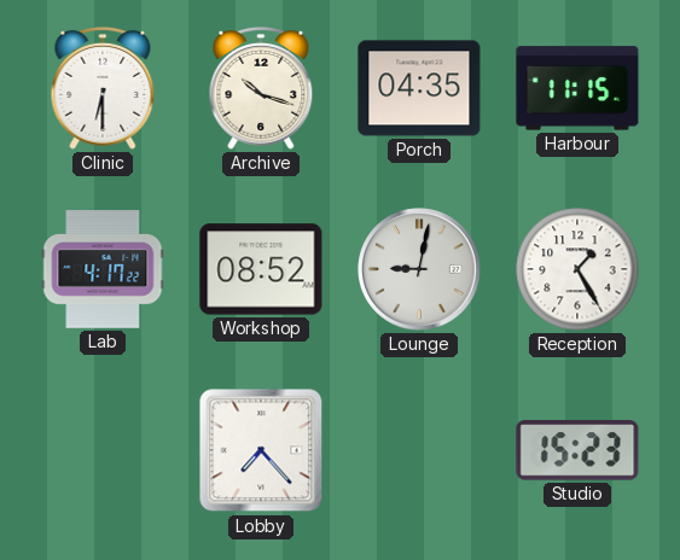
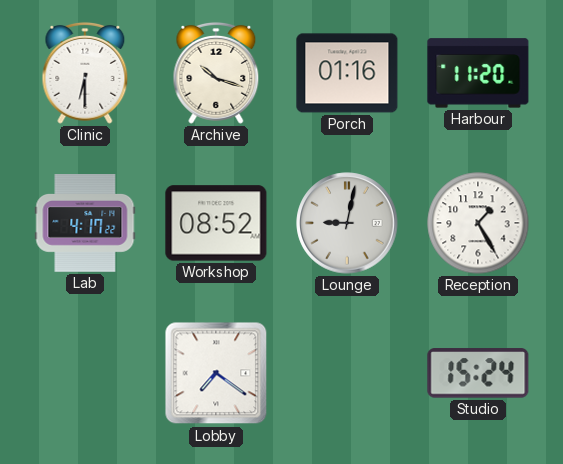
Porch: 04:35 -> 01:16
Harbour: 11:15 -> 11:20
Lobby: 7:23 -> 7:21
Studio: 15:23 -> 15:24
